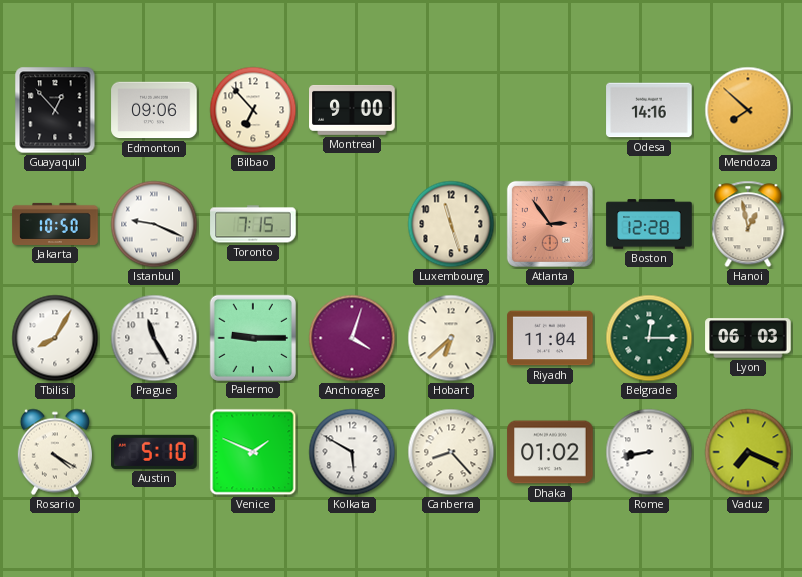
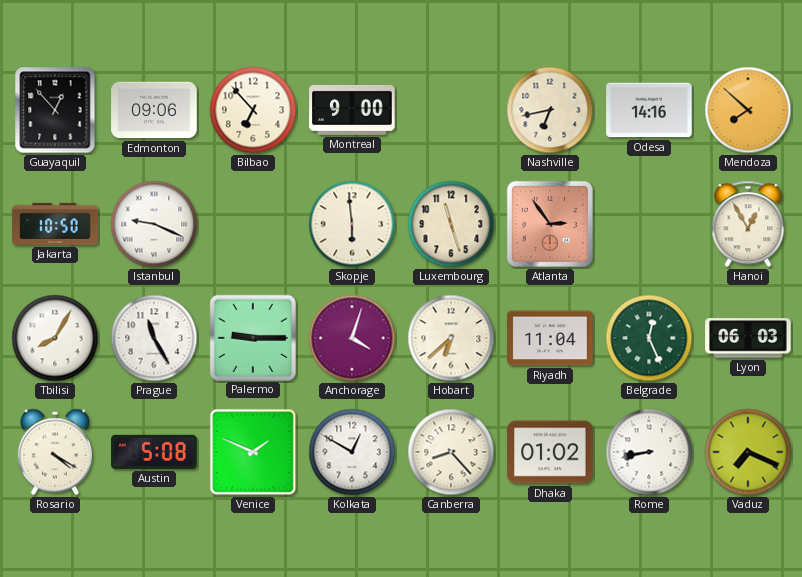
Nashville: none -> 6:43
Toronto: 7:15 -> none
Skopje: none -> 5:59
Boston: 12:28 -> none
Hanoi: 12:58 -> 12:55
Belgrade: 12:15 -> 12:26
Austin: 5:10 -> 5:08
Kolkata: 5:50 -> 12:50
